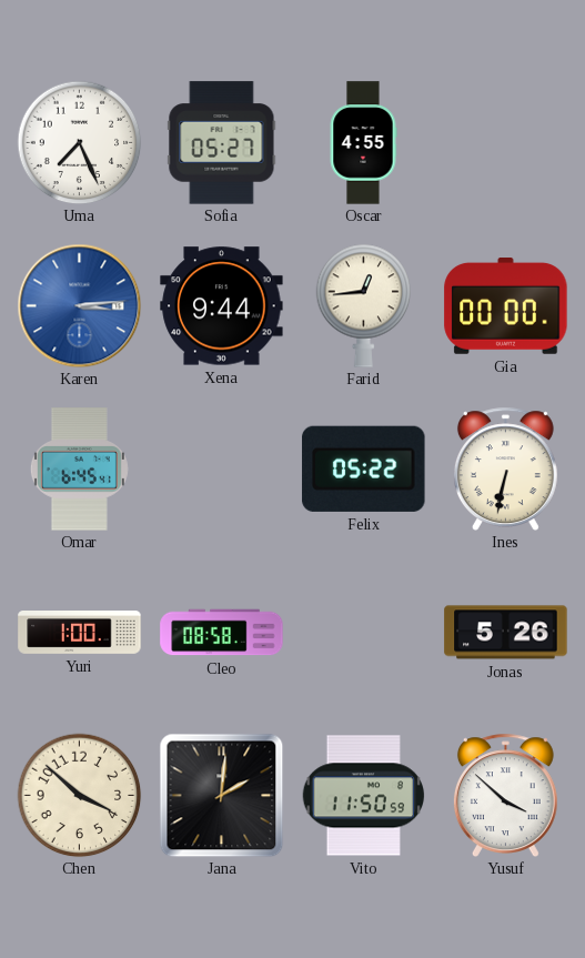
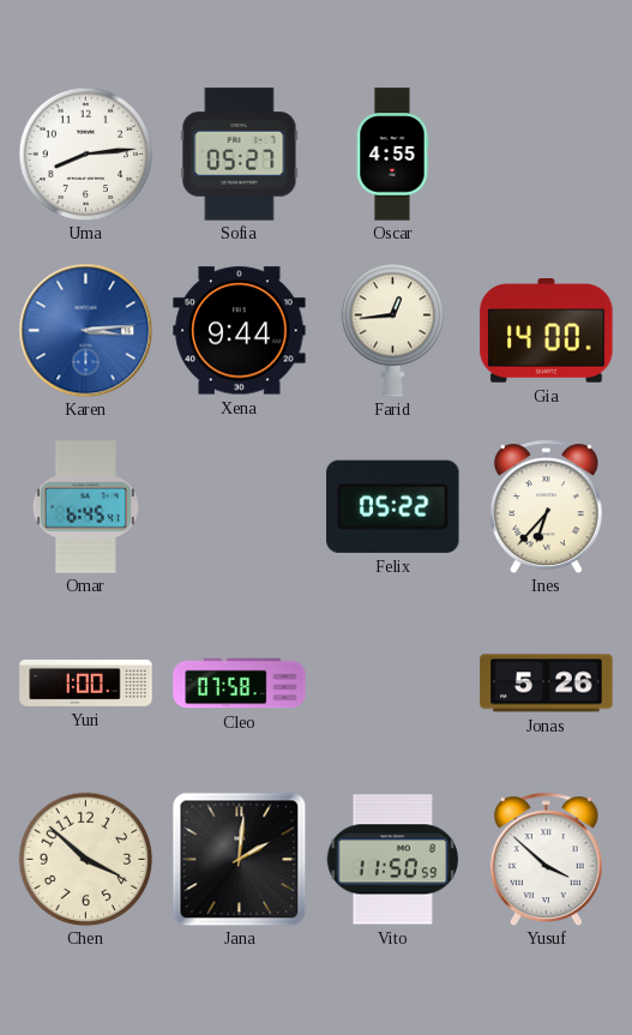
Uma: 7:26 -> 8:14
Gia: 00:00 -> 14:00
Ines: 6:32 -> 6:37
Cleo: 08:58 -> 07:58
